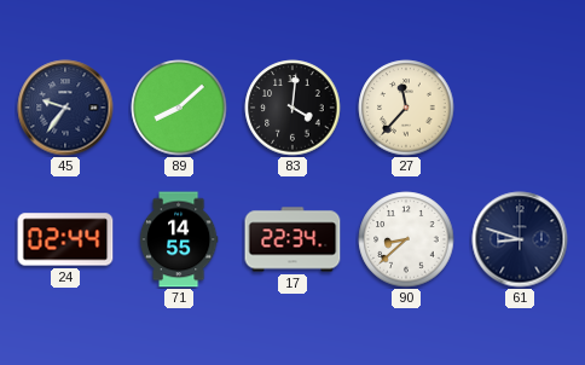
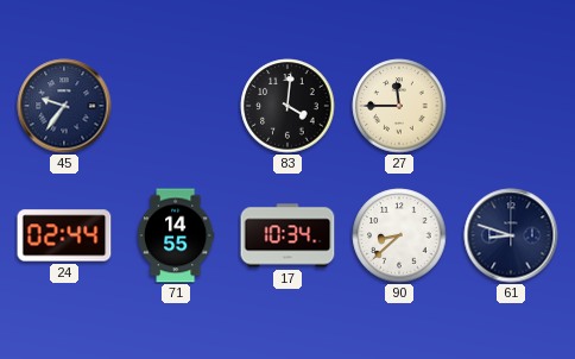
89: 8:08 -> none
27: 11:37 -> 11:45
17: 22:34 -> 10:34
